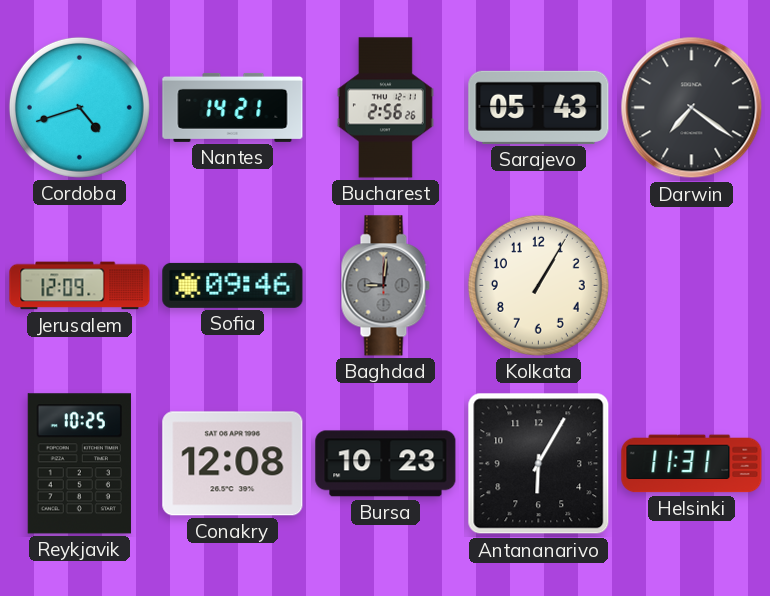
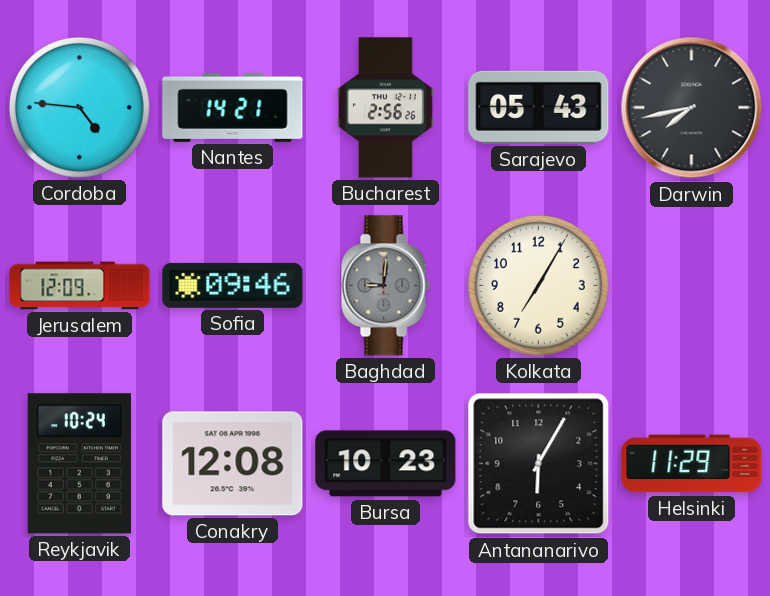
Cordoba: 4:42 -> 4:46
Darwin: 7:21 -> 7:43
Kolkata: 1:05 -> 7:05
Reykjavik: 10:25 -> 10:24
Helsinki: 11:31 -> 11:29
